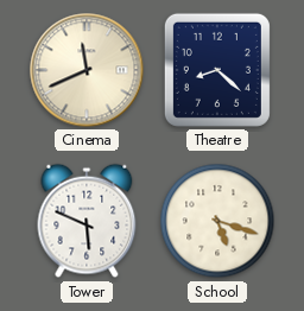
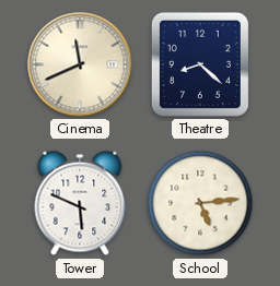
School: 5:18 -> 5:14
